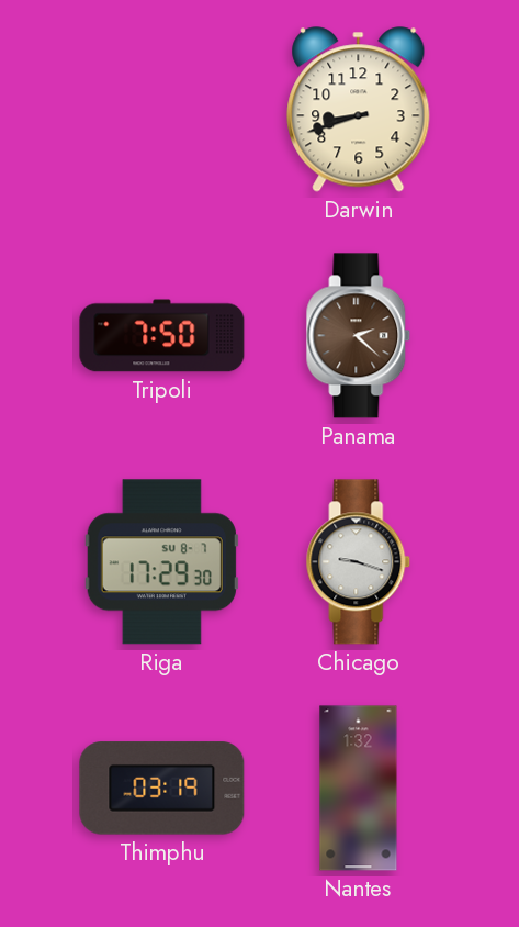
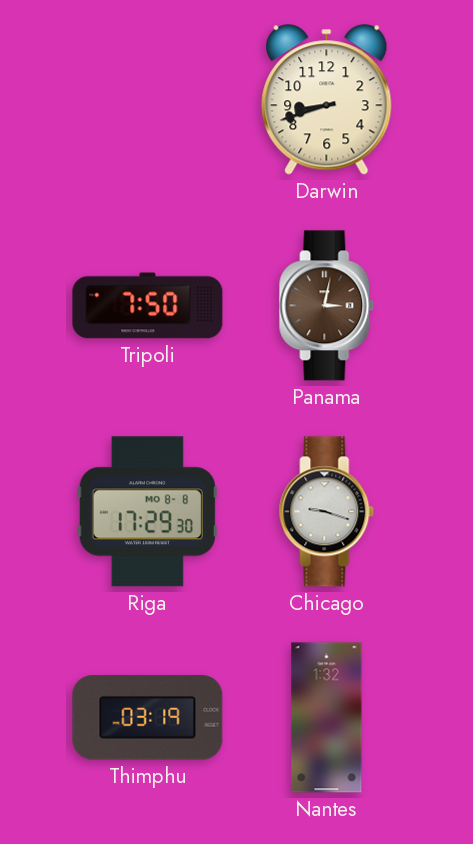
Panama: 2:22 -> 3:02
Riga date: SU 8-7 -> MO 8-8
